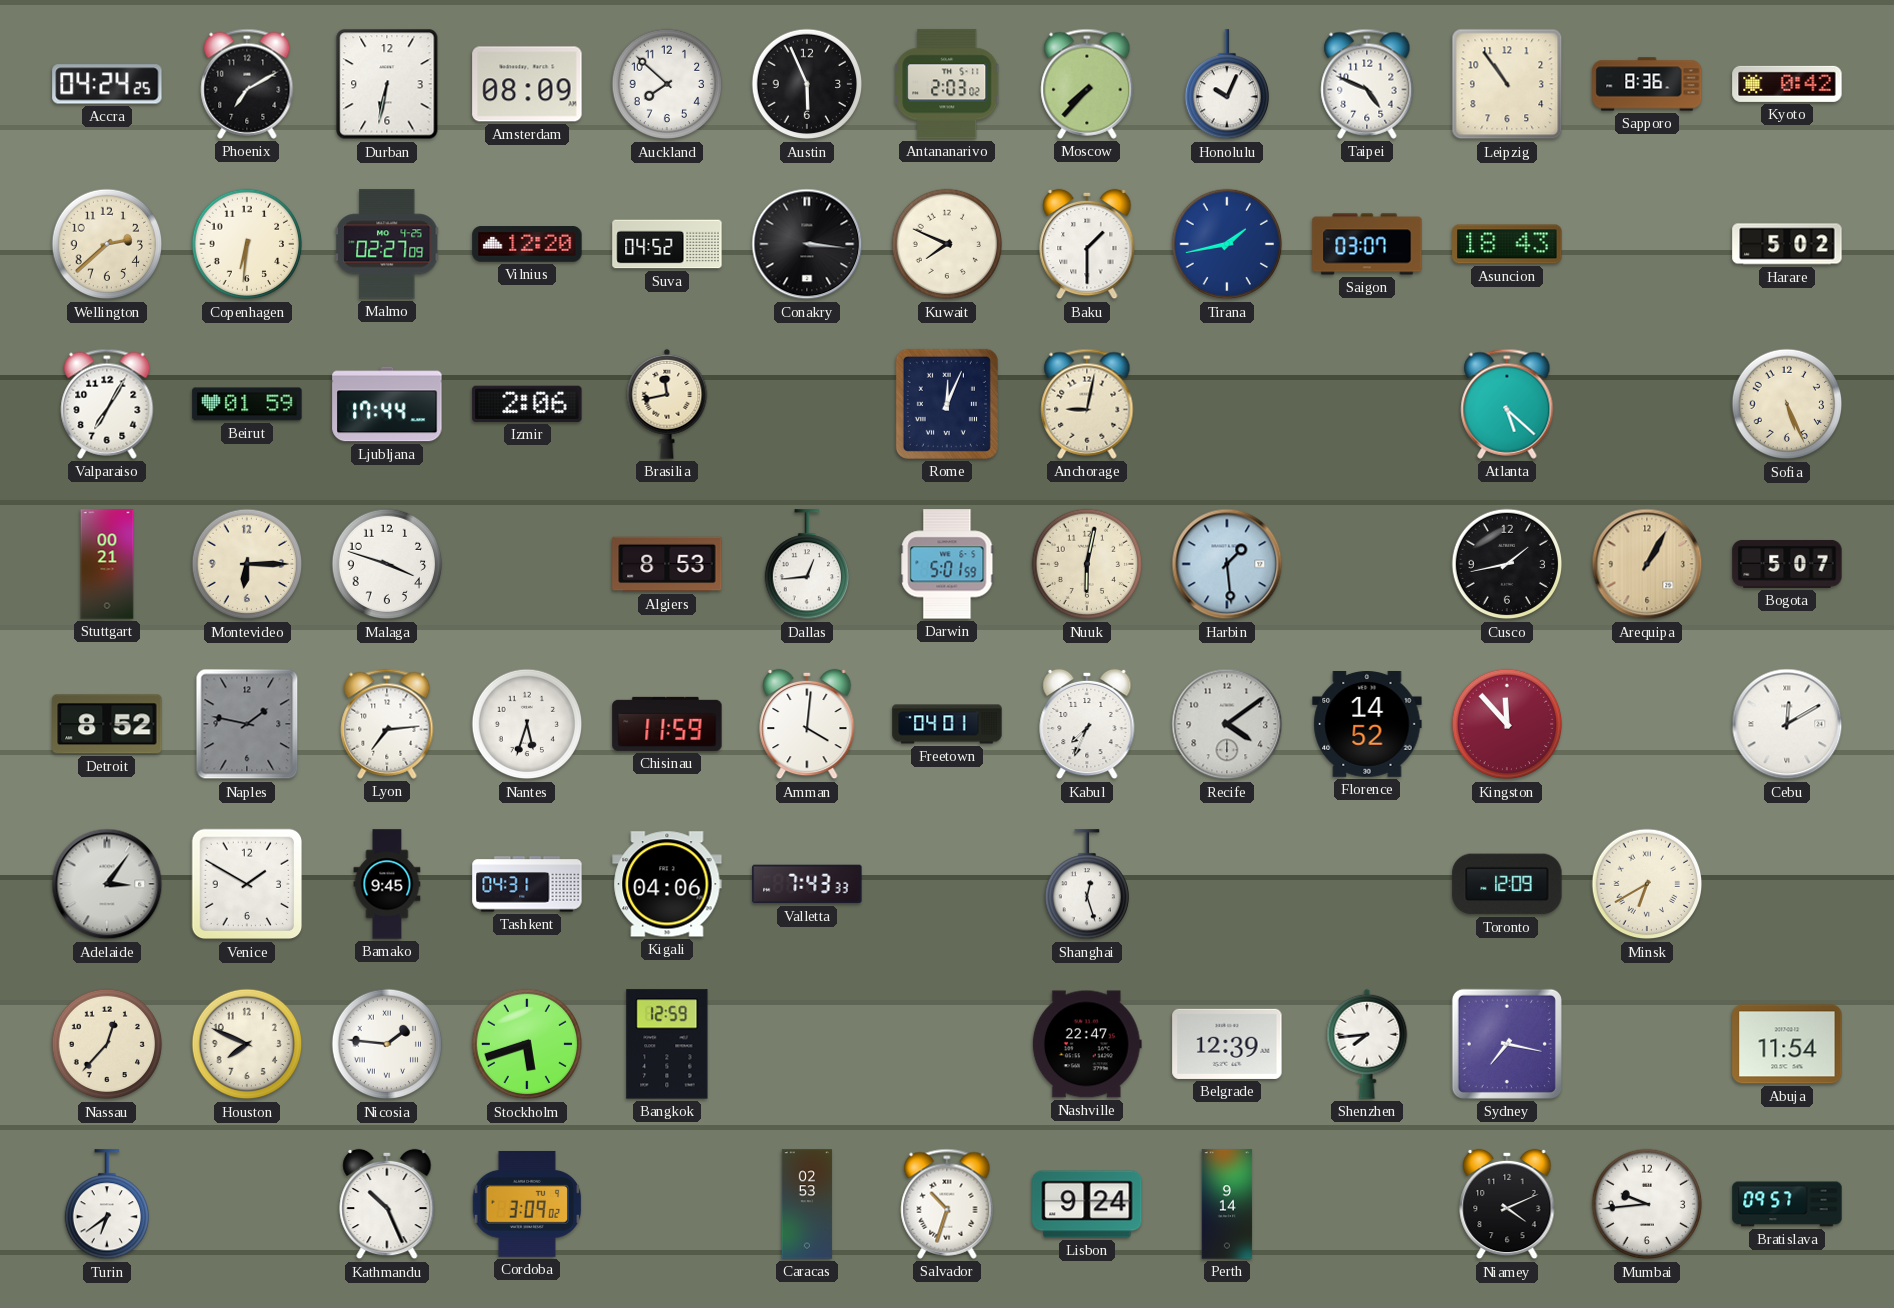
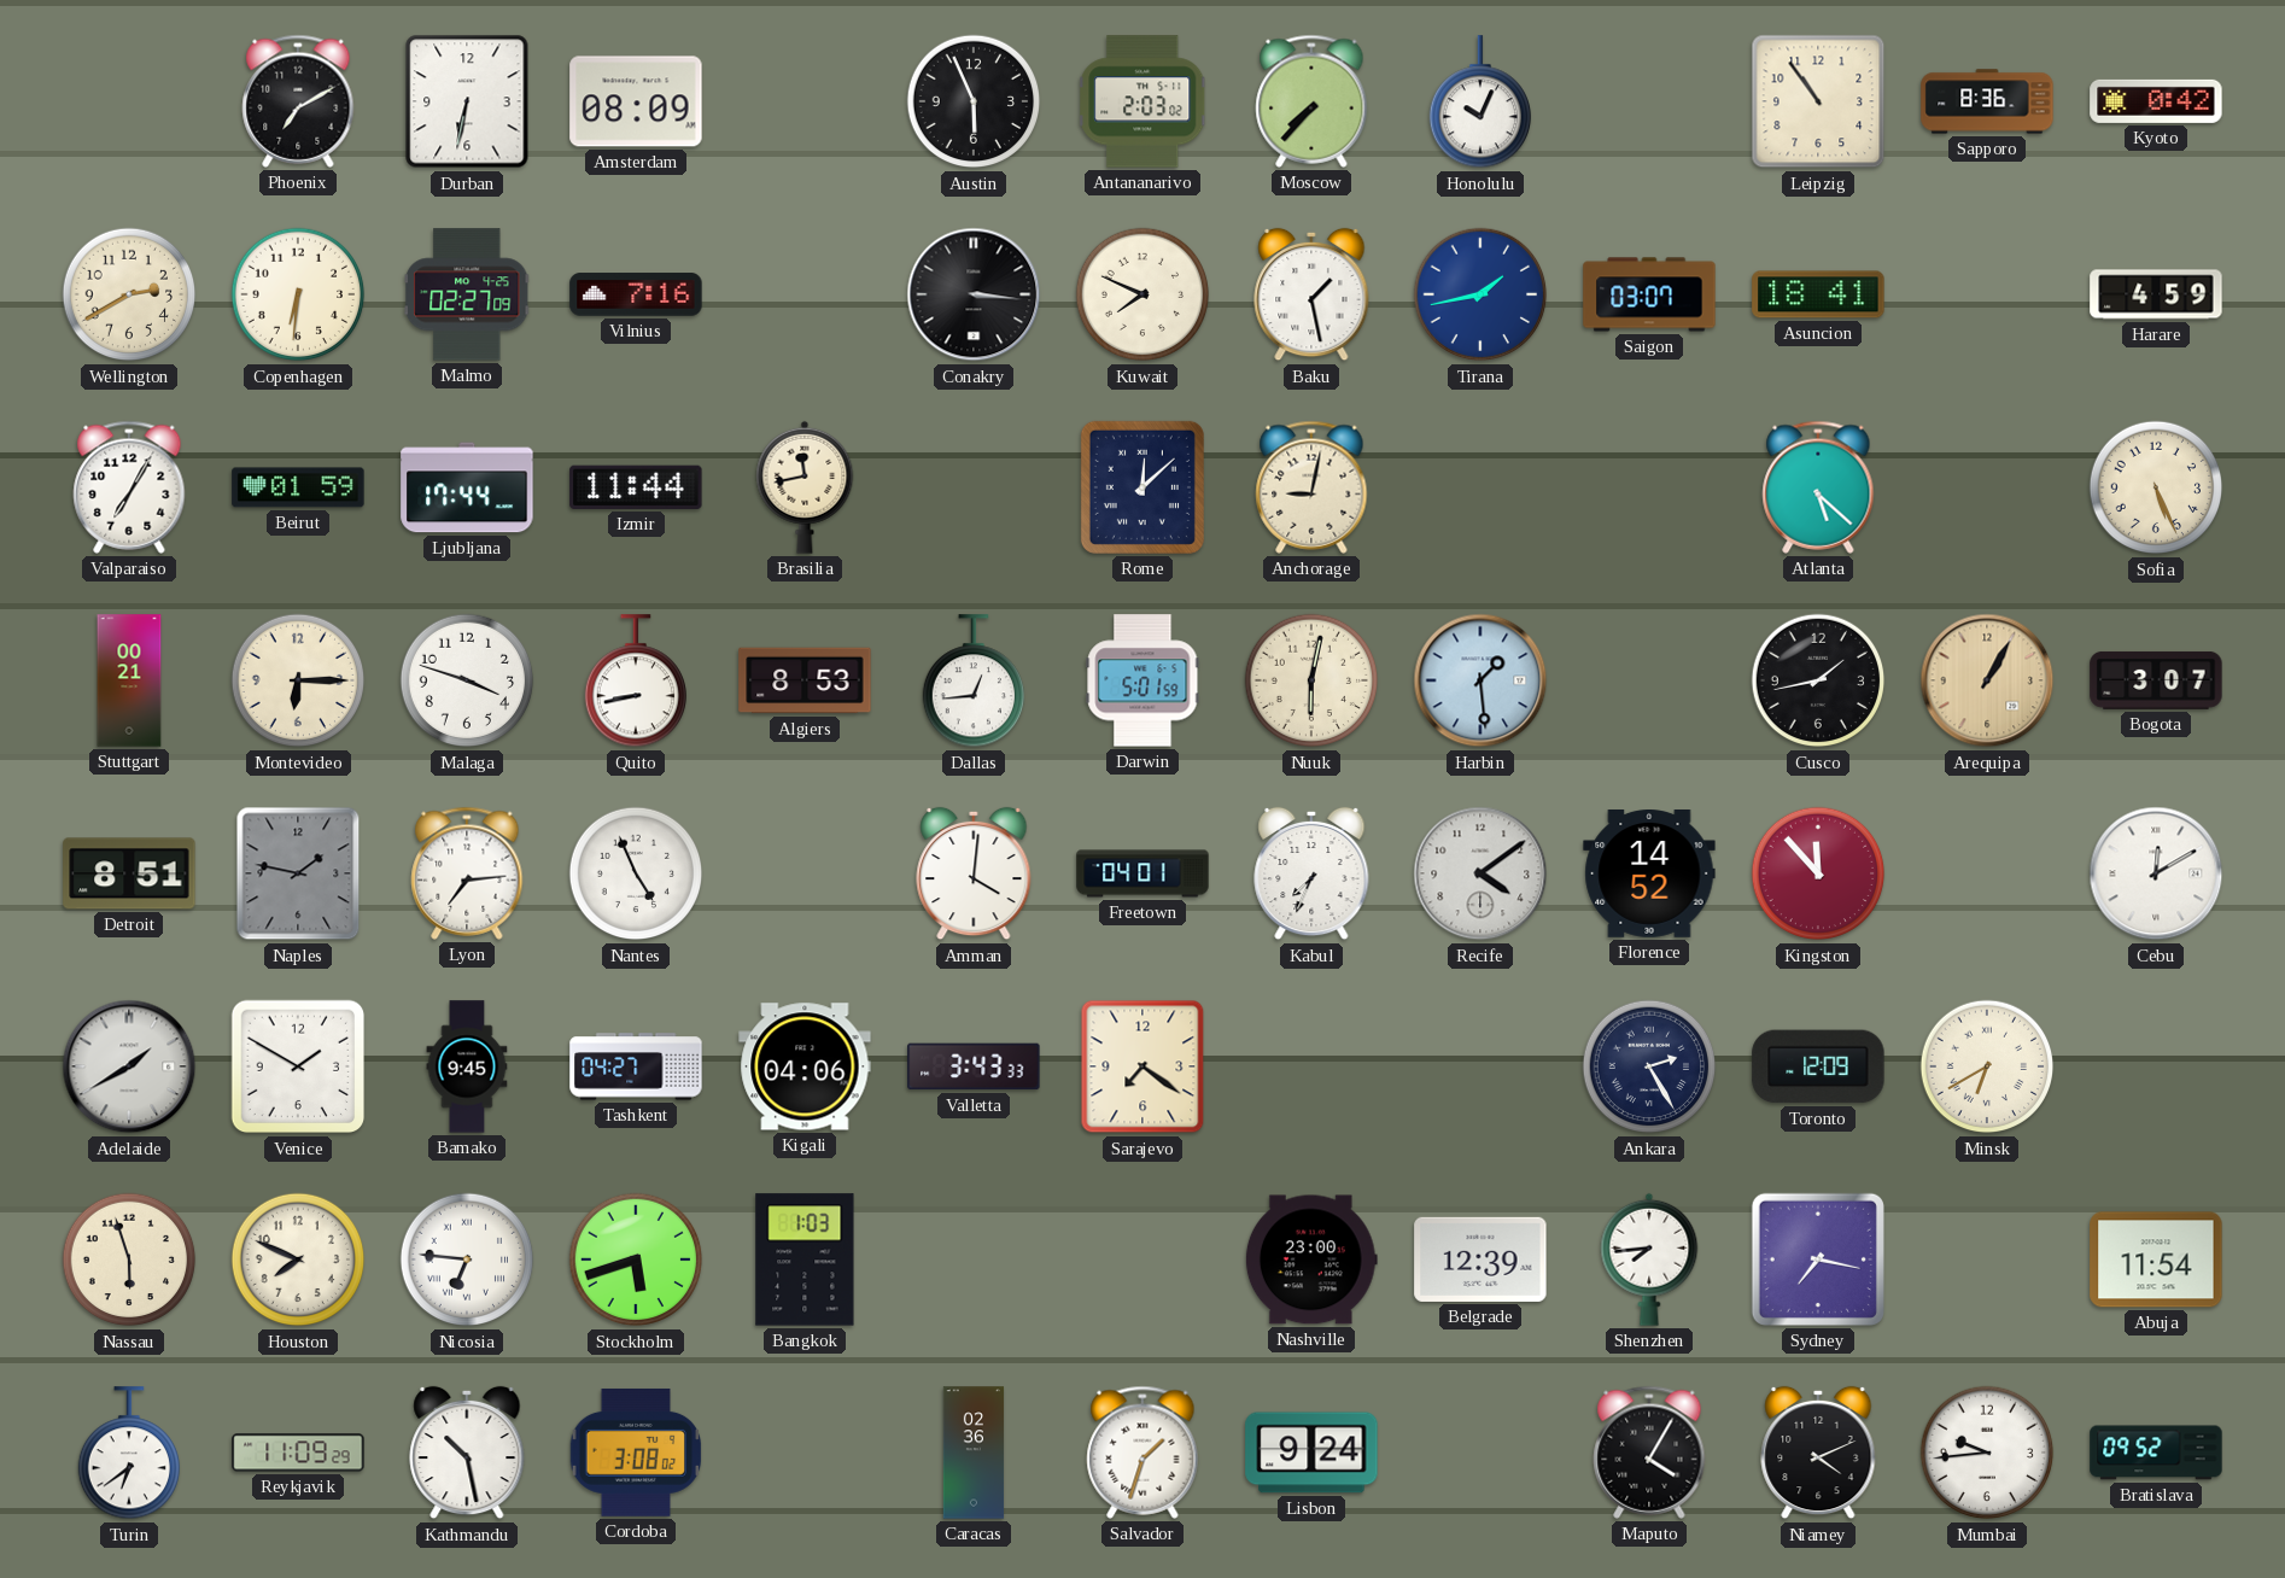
Accra: 04:24 -> none
Auckland: 7:52 -> none
Taipei: 4:49 -> none
Wellington: 2:38 -> 2:40
Vilnius: 12:20 -> 7:16
Suva: 04:52 -> none
Baku: 1:30 -> 1:28
Asuncion: 18:43 -> 18:41
Harare: 5:02 -> 4:59
Izmir: 2:06 -> 11:44
Rome: 12:04 -> 12:08
Quito: none -> 8:43
Bogota: 5:07 -> 3:07
Detroit: 8:52 -> 8:51
Nantes: 5:33 -> 4:56
Chisinau: 11:59 -> none
Adelaide: 3:06 -> 1:40
Tashkent: 04:31 -> 04:27
Valletta: 7:43 -> 3:43
Sarajevo: none -> 7:21
Shanghai: 12:27 -> none
Ankara: none -> 2:25
Nassau: 12:37 -> 5:57
Nicosia: 1:46 -> 6:46
Bangkok: 12:59 -> 1:03
Nashville: 22:47 -> 23:00
Reykjavik: none -> 11:09
Kathmandu: 10:26 -> 10:28
Cordoba: 3:09 -> 3:08
Caracas: 02:53 -> 02:36
Salvador: 10:33 -> 1:33
Perth: 9:14 -> none
Maputo: none -> 4:05
Bratislava: 09:57 -> 09:52
